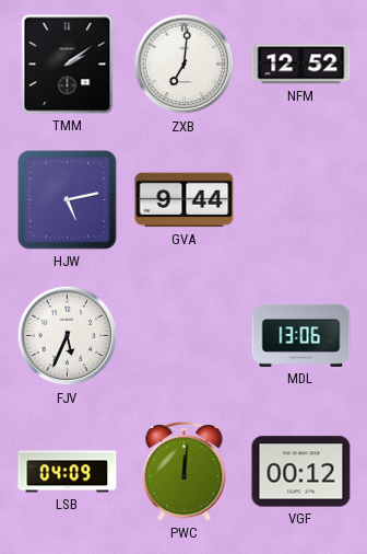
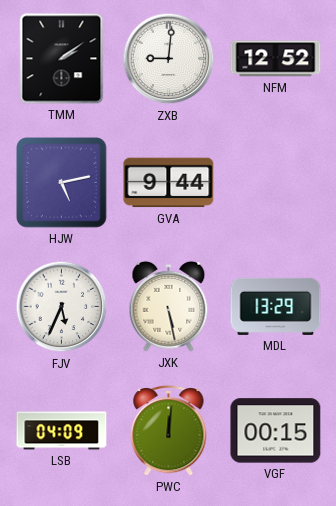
ZXB: 7:01 -> 9:01
JXK: none -> 5:28
MDL: 13:06 -> 13:29
VGF: 00:12 -> 00:15
